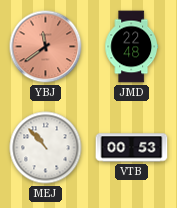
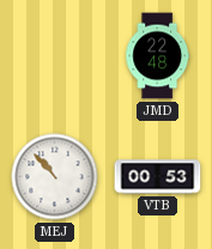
YBJ: 11:39 -> none
